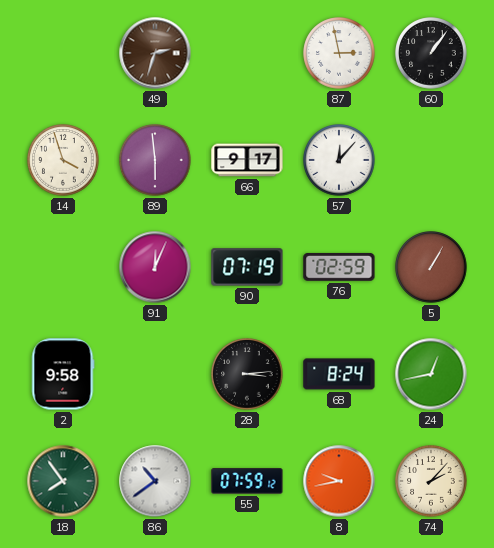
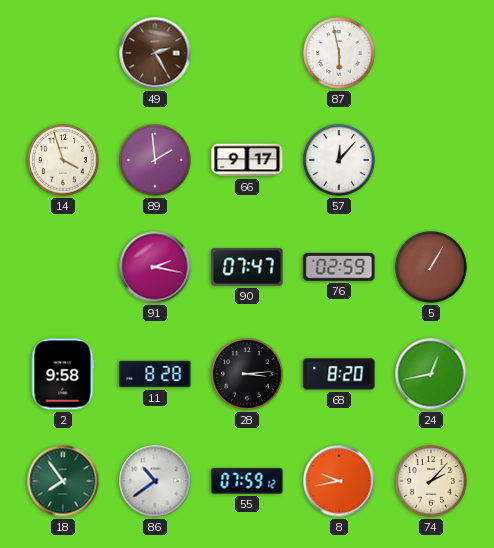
49: 2:33 -> 2:25
87: 2:58 -> 5:58
60: 1:06 -> none
89: 5:59 -> 1:59
91: 12:04 -> 2:17
90: 07:19 -> 07:47
11: none -> 8:28
68: 8:24 -> 8:20
